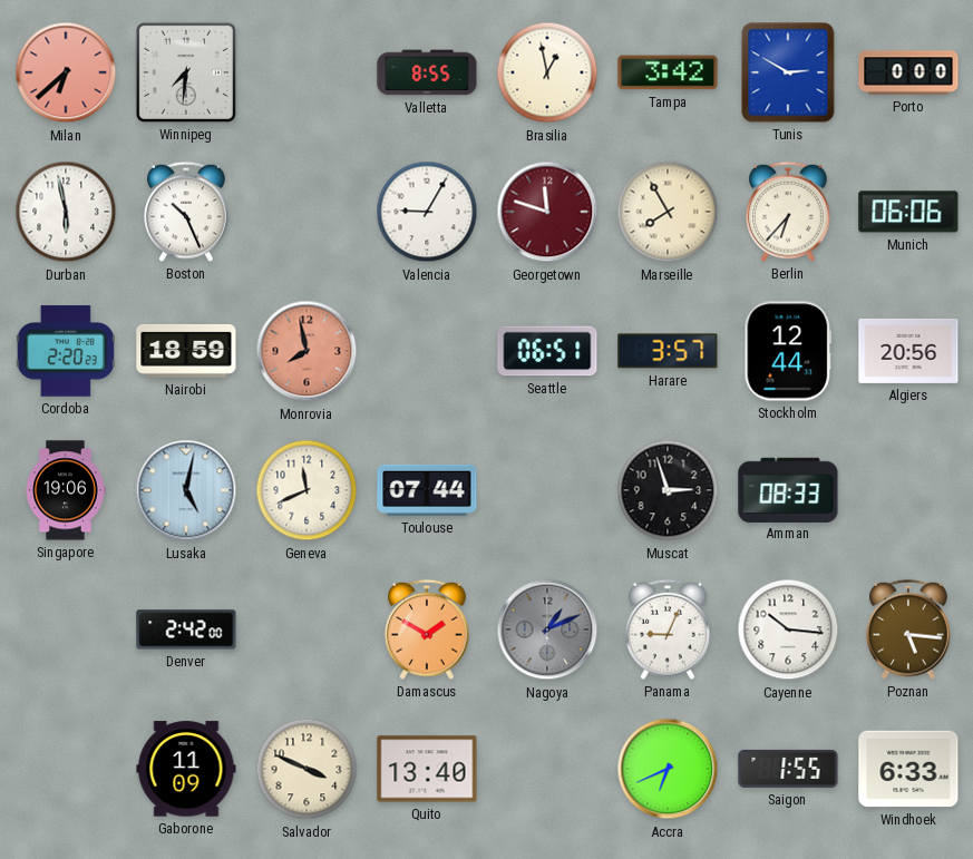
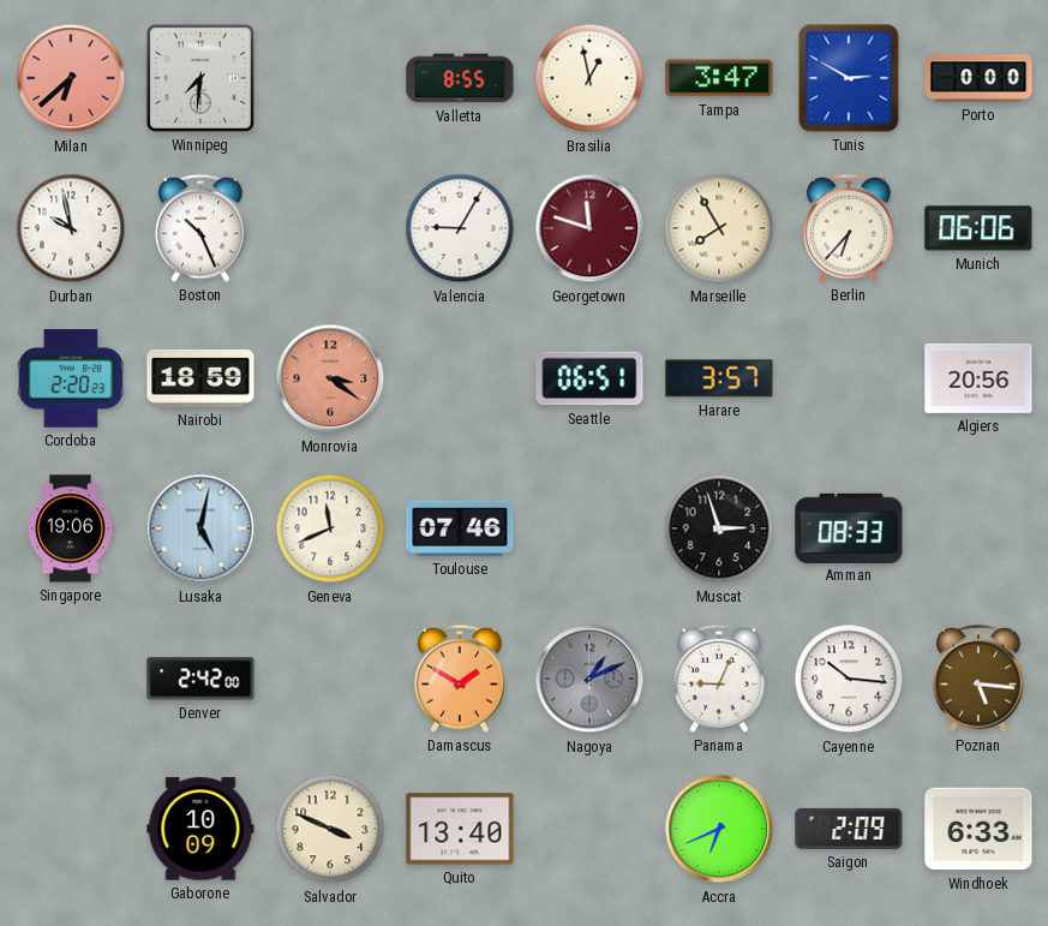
Tampa: 3:42 -> 3:47
Durban: 5:58 -> 9:58
Monrovia: 7:58 -> 3:21
Stockholm: 12:44 -> none
Toulouse: 07:44 -> 07:46
Gaborone: 11:09 -> 10:09
Saigon: 1:55 -> 2:09
